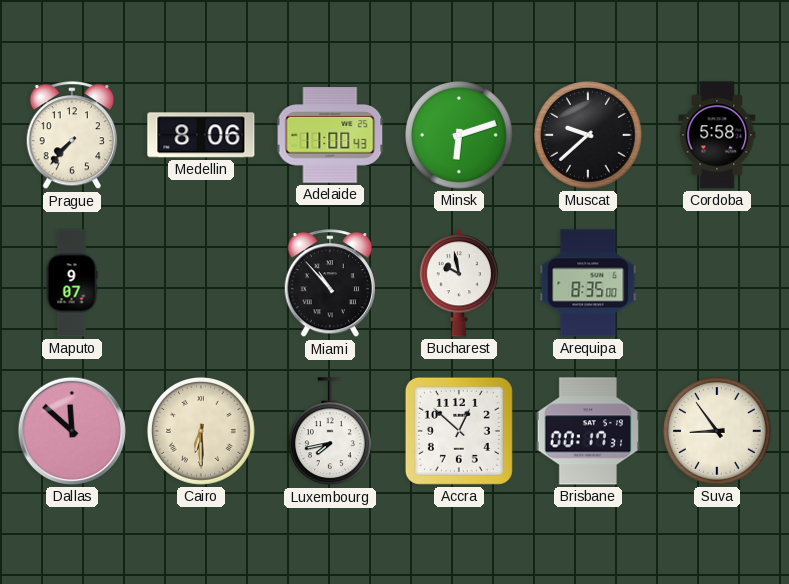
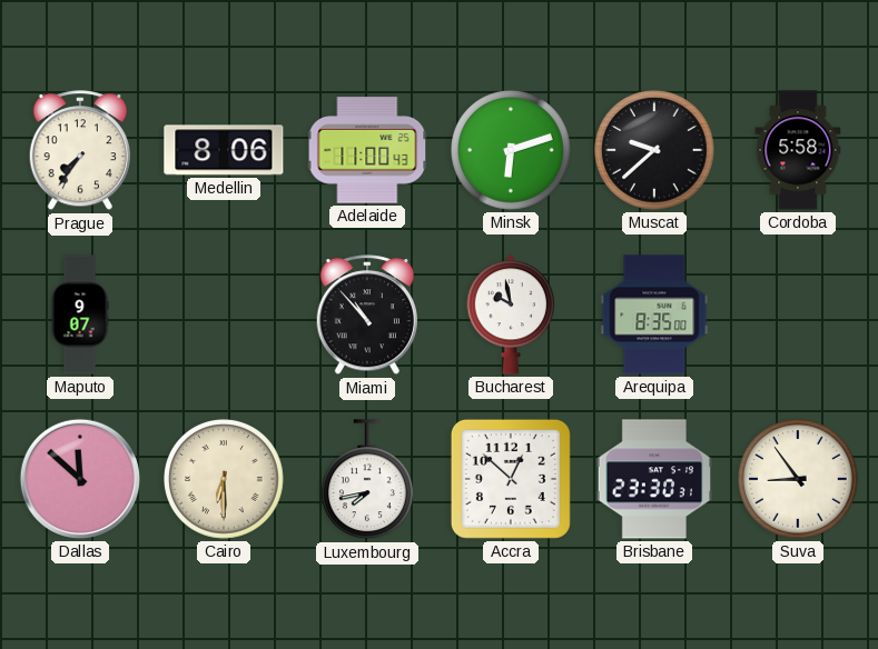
Prague: 7:37 -> 7:36
Brisbane: 00:17 -> 23:30
